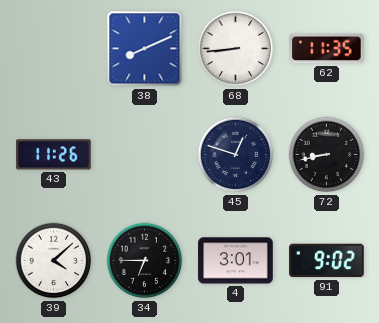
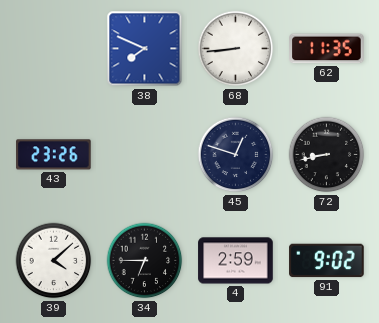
38: 8:11 -> 7:49
43: 11:26 -> 23:26
4: 3:01 -> 2:59
